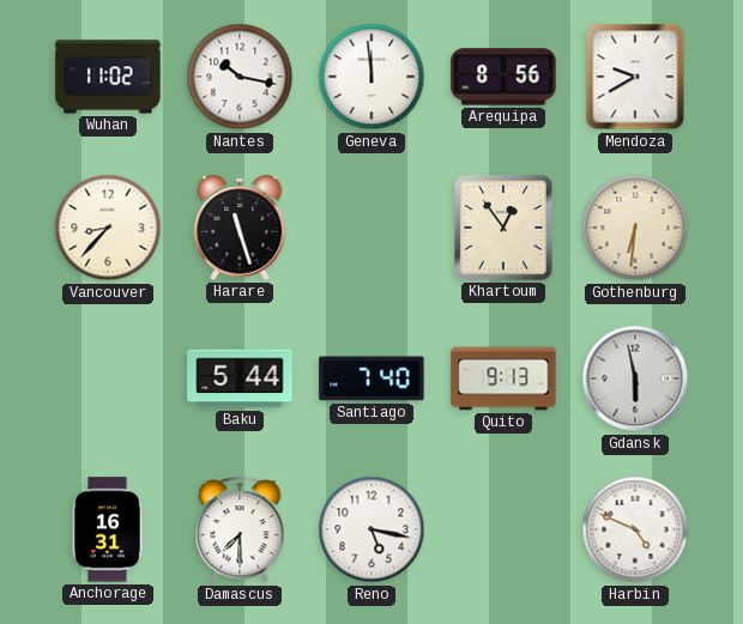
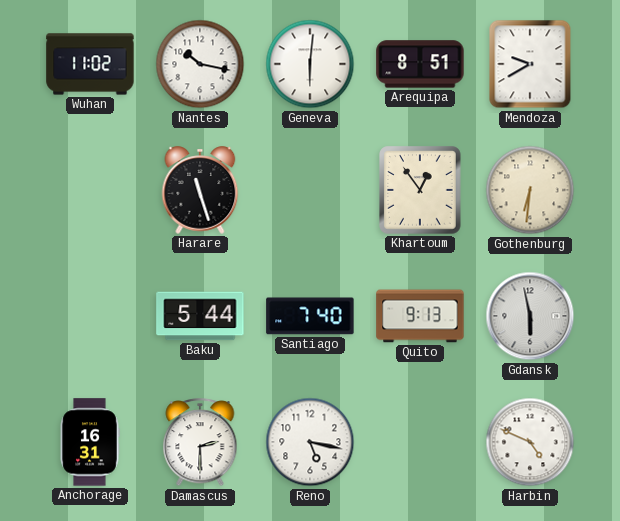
Geneva: 11:59 -> 6:01
Arequipa: 8:56 -> 8:51
Vancouver: 8:37 -> none
Damascus: 7:30 -> 2:30
